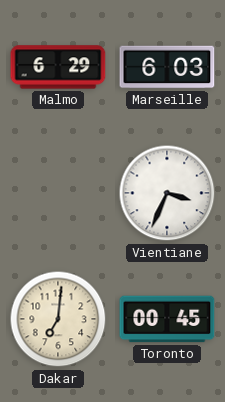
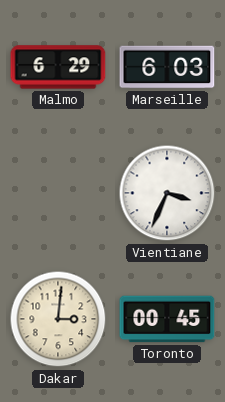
Dakar: 7:01 -> 3:01
